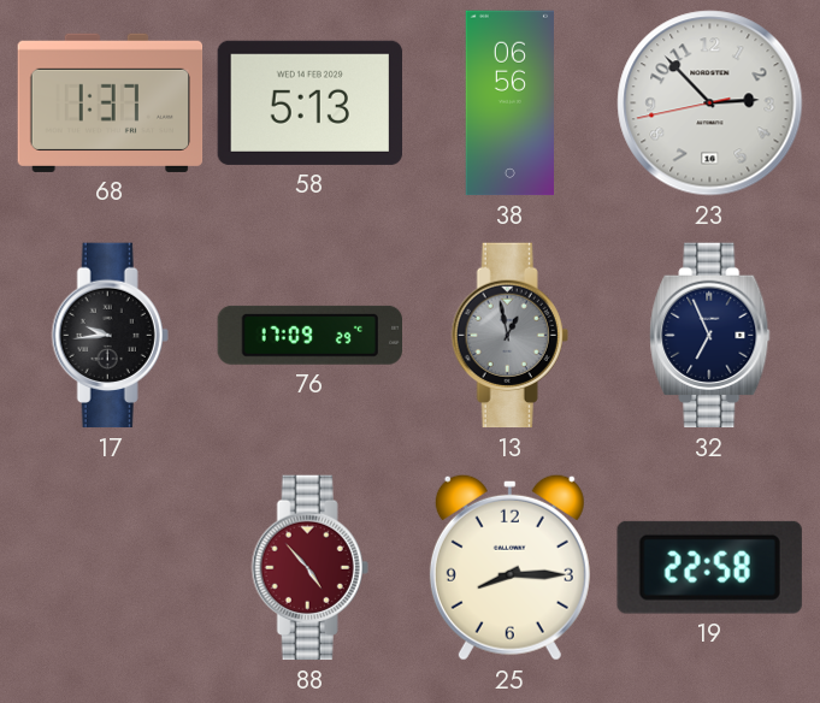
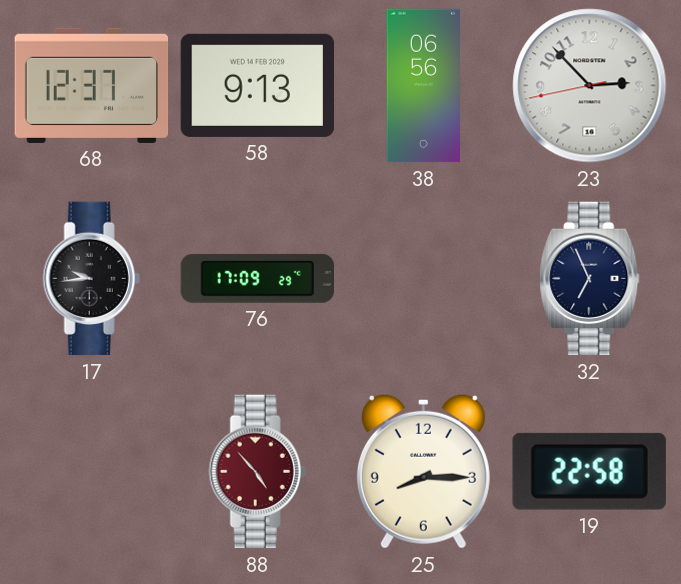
68: 1:37 -> 12:37
58: 5:13 -> 9:13
13: 12:58 -> none
